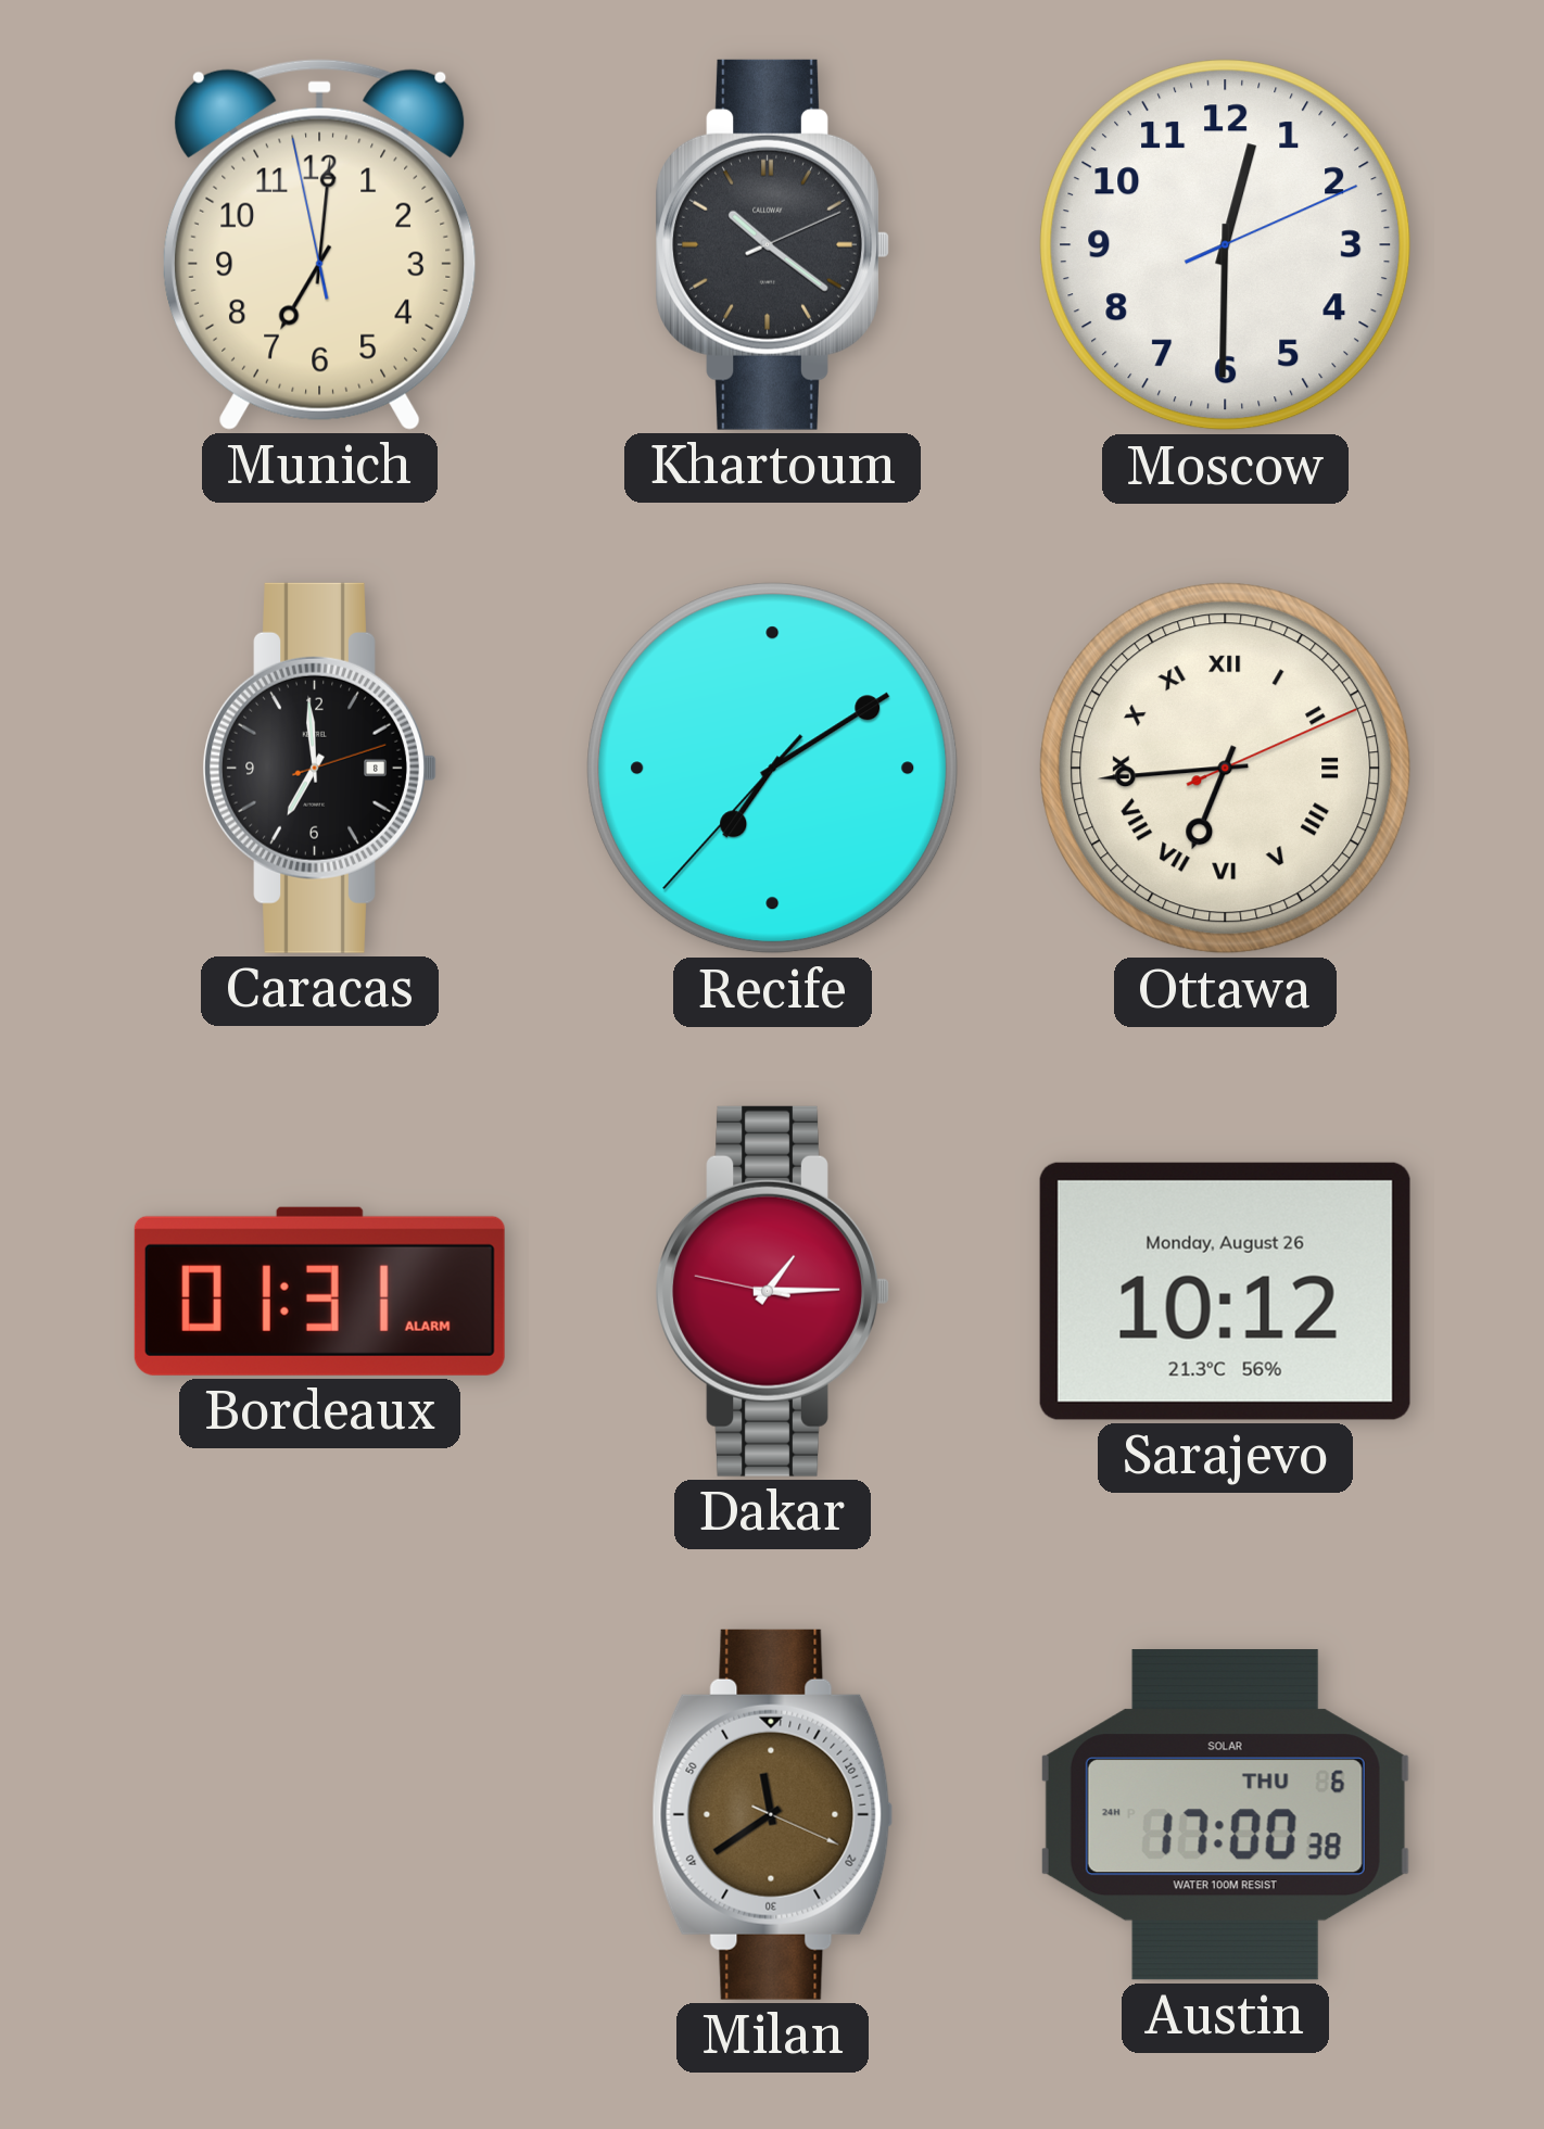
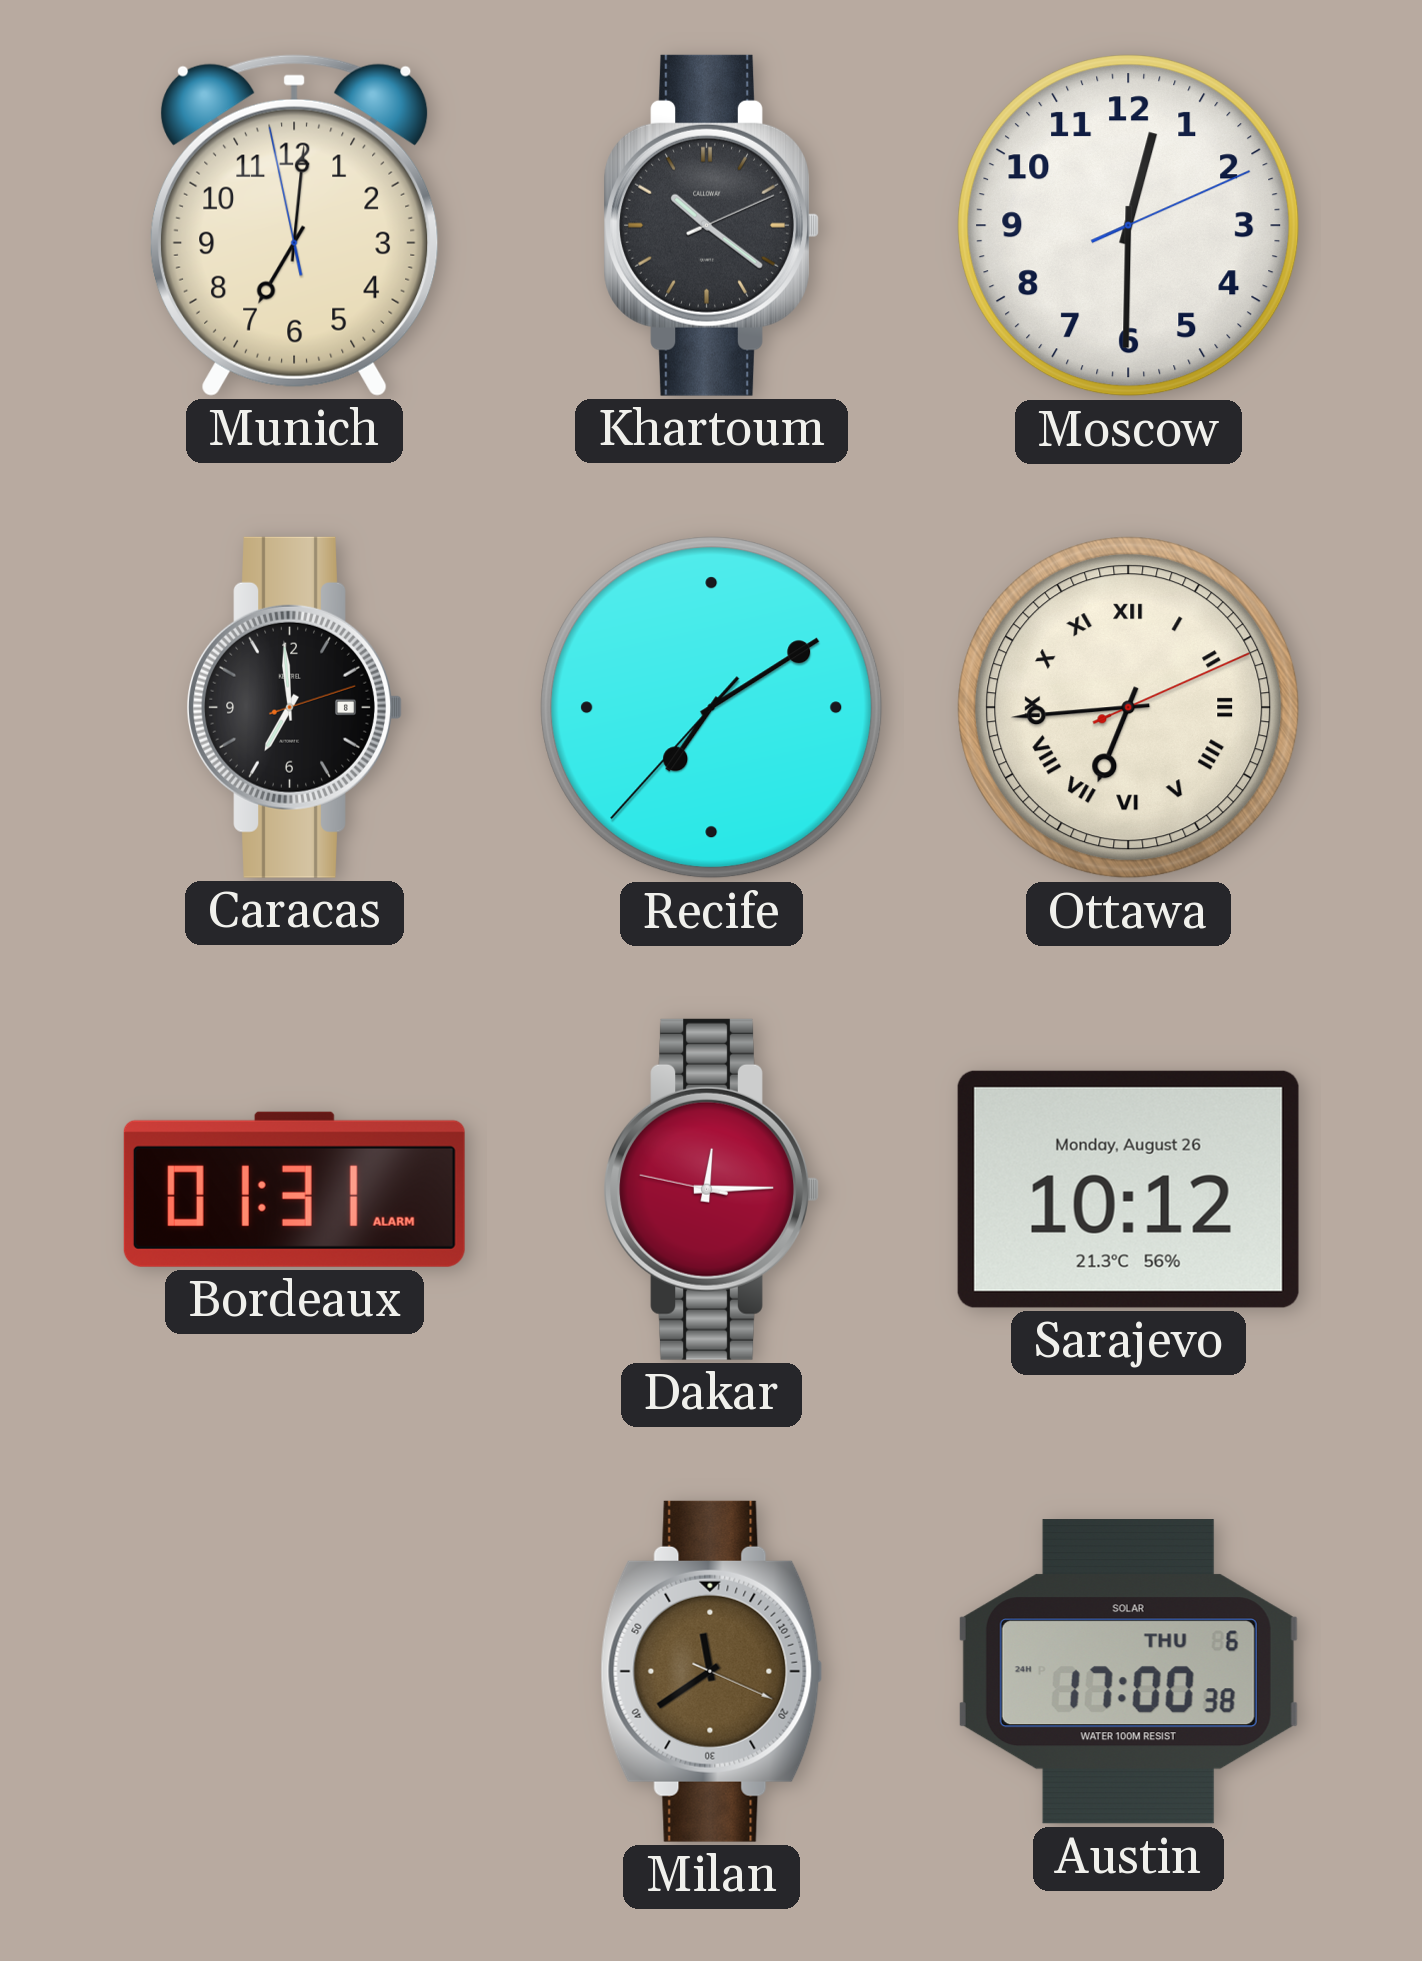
Dakar: 1:14 -> 12:14
